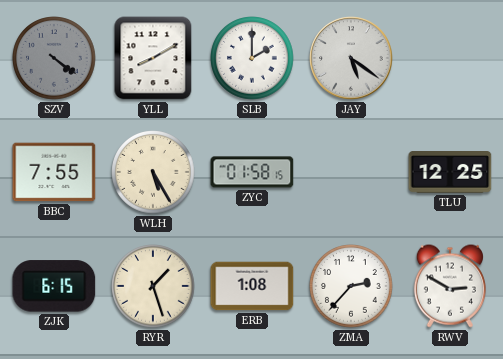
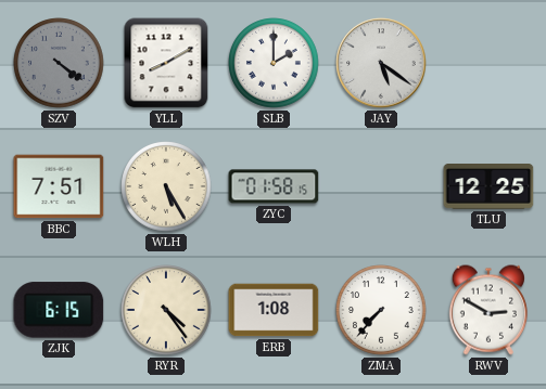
BBC: 7:55 -> 7:51
RYR: 1:27 -> 4:24
ZMA: 2:37 -> 7:37
